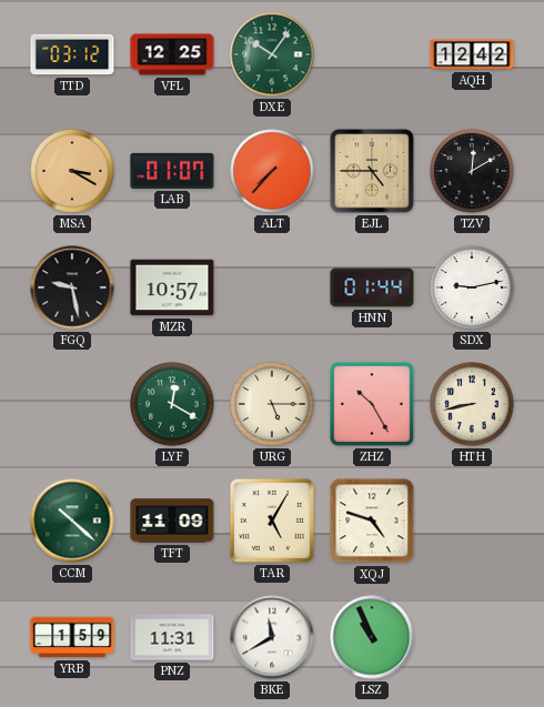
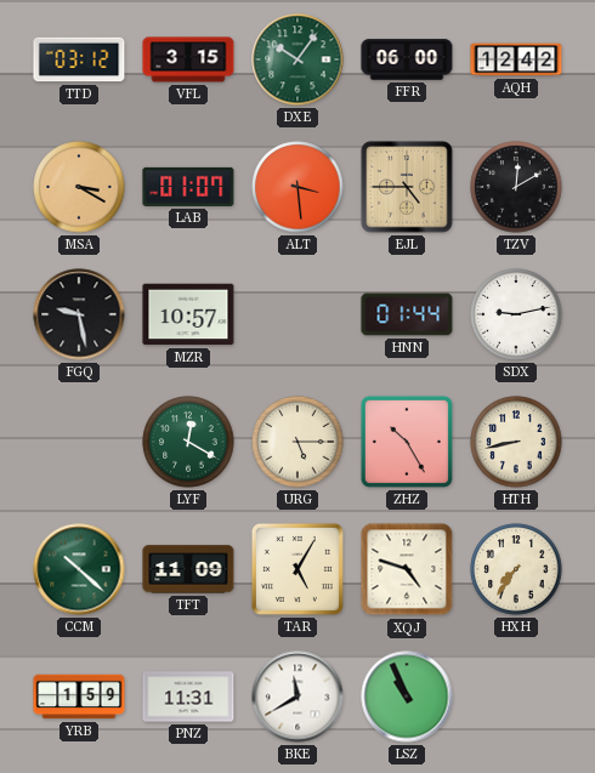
VFL: 12:25 -> 3:15
FFR: none -> 06:00
ALT: 7:37 -> 3:29
HXH: none -> 7:36
